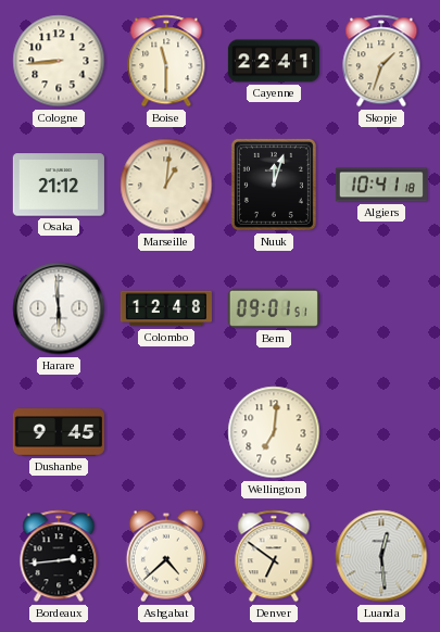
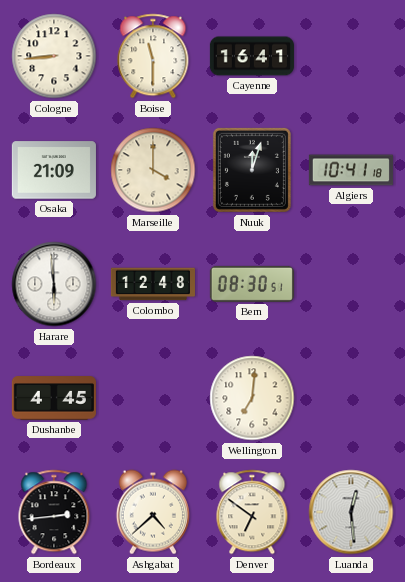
Cayenne: 22:41 -> 16:41
Skopje: 1:33 -> none
Osaka: 21:12 -> 21:09
Marseille: 1:01 -> 4:00
Bern: 09:01 -> 08:30
Dushanbe: 9:45 -> 4:45
